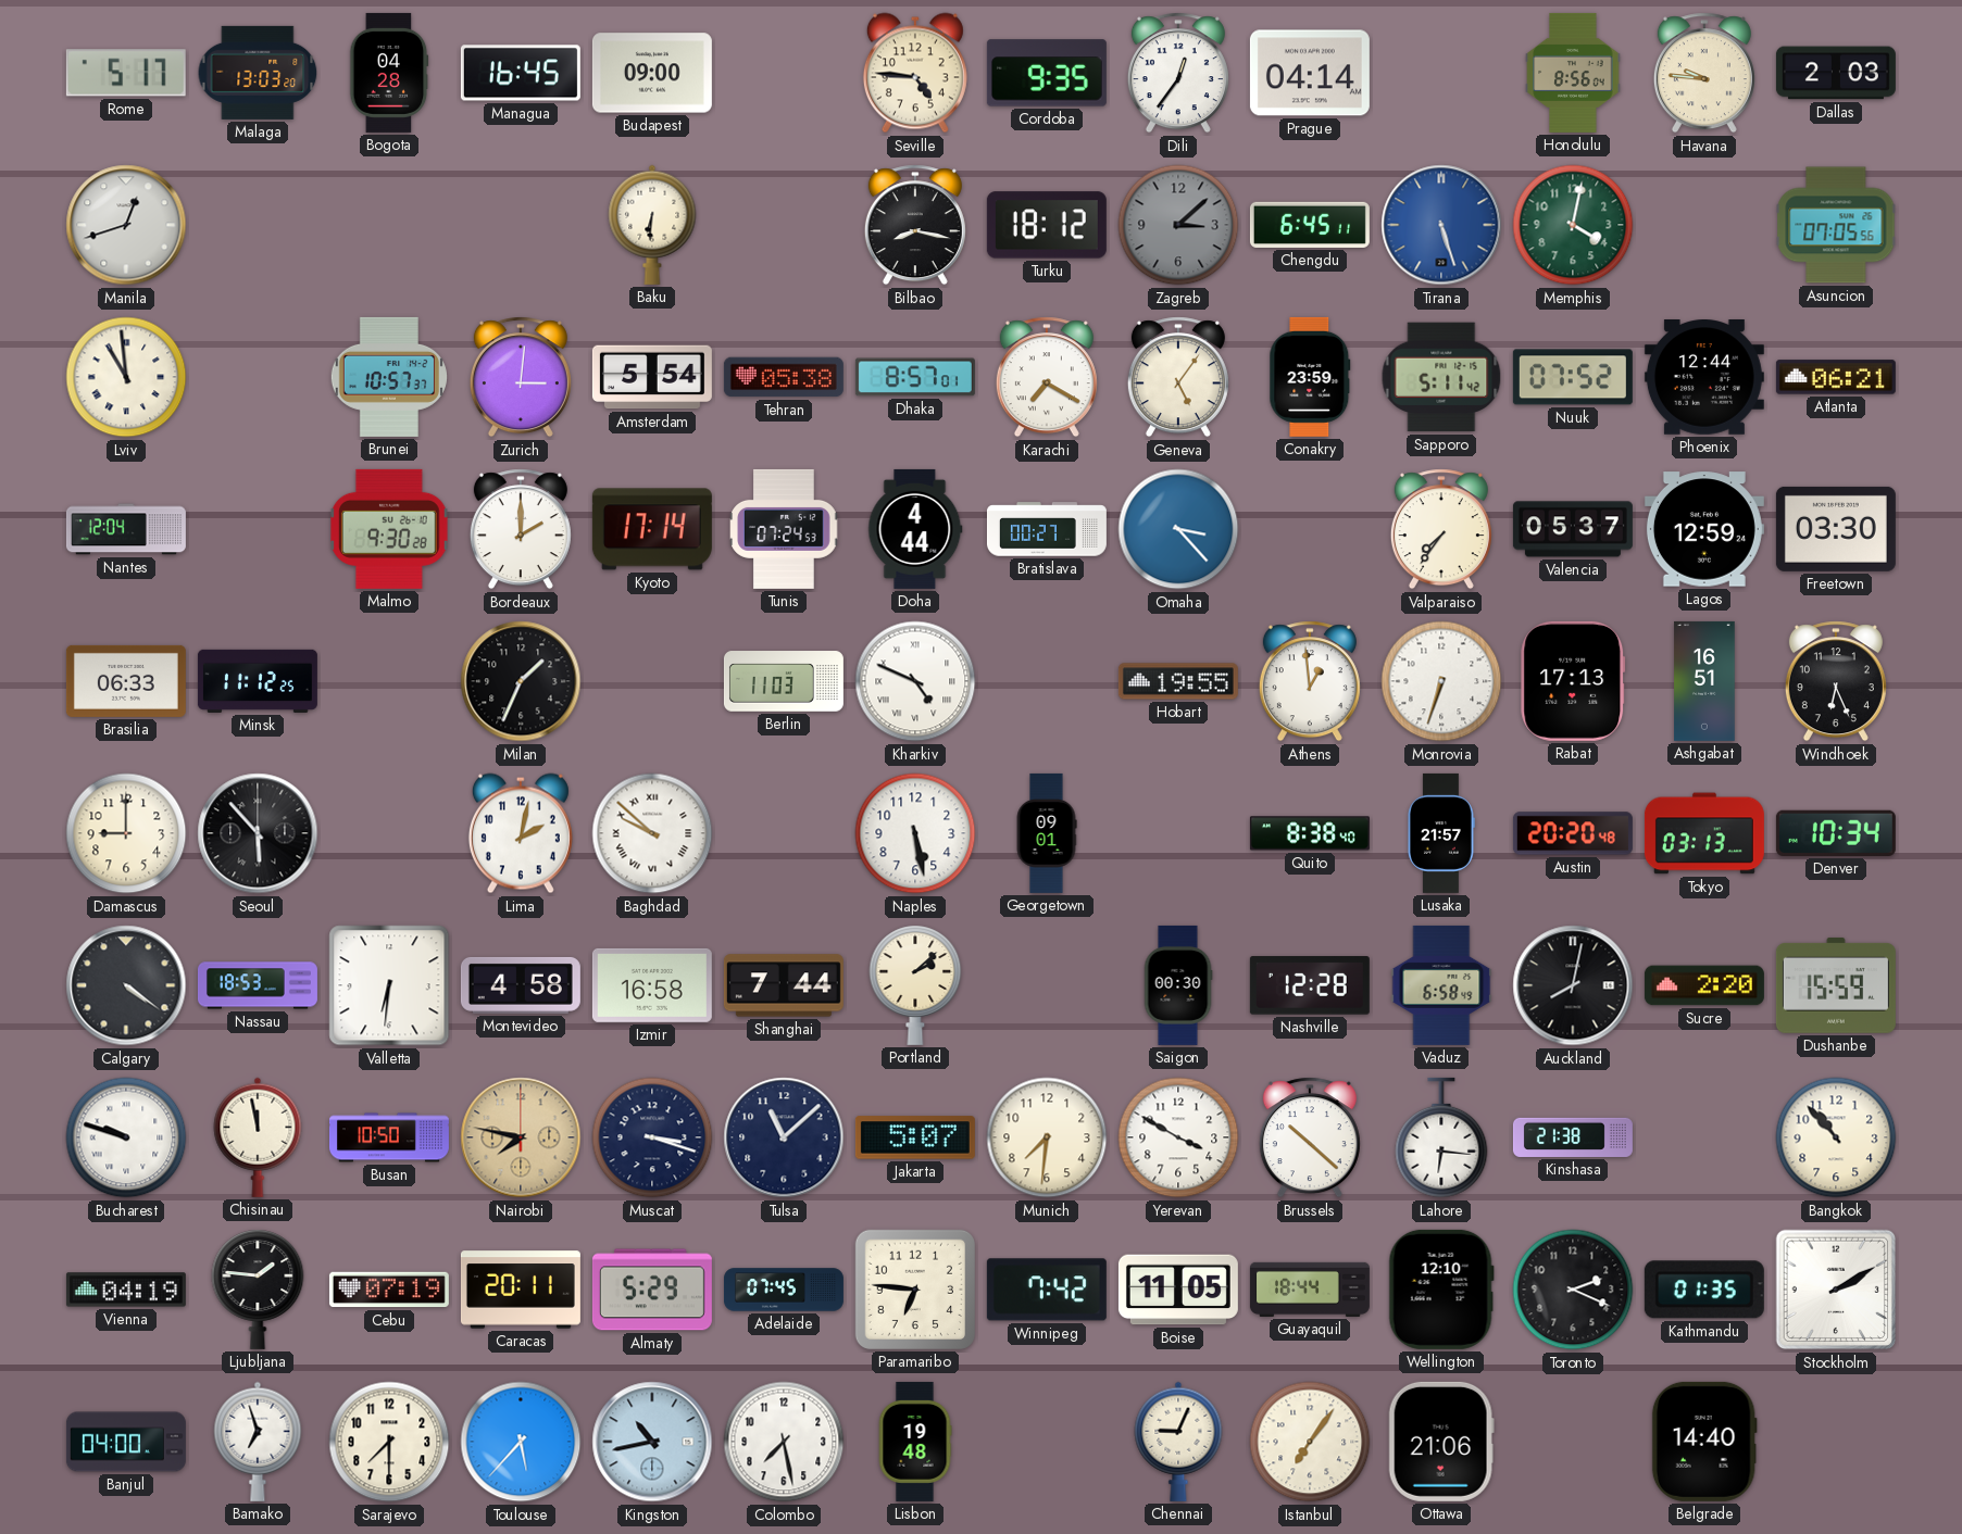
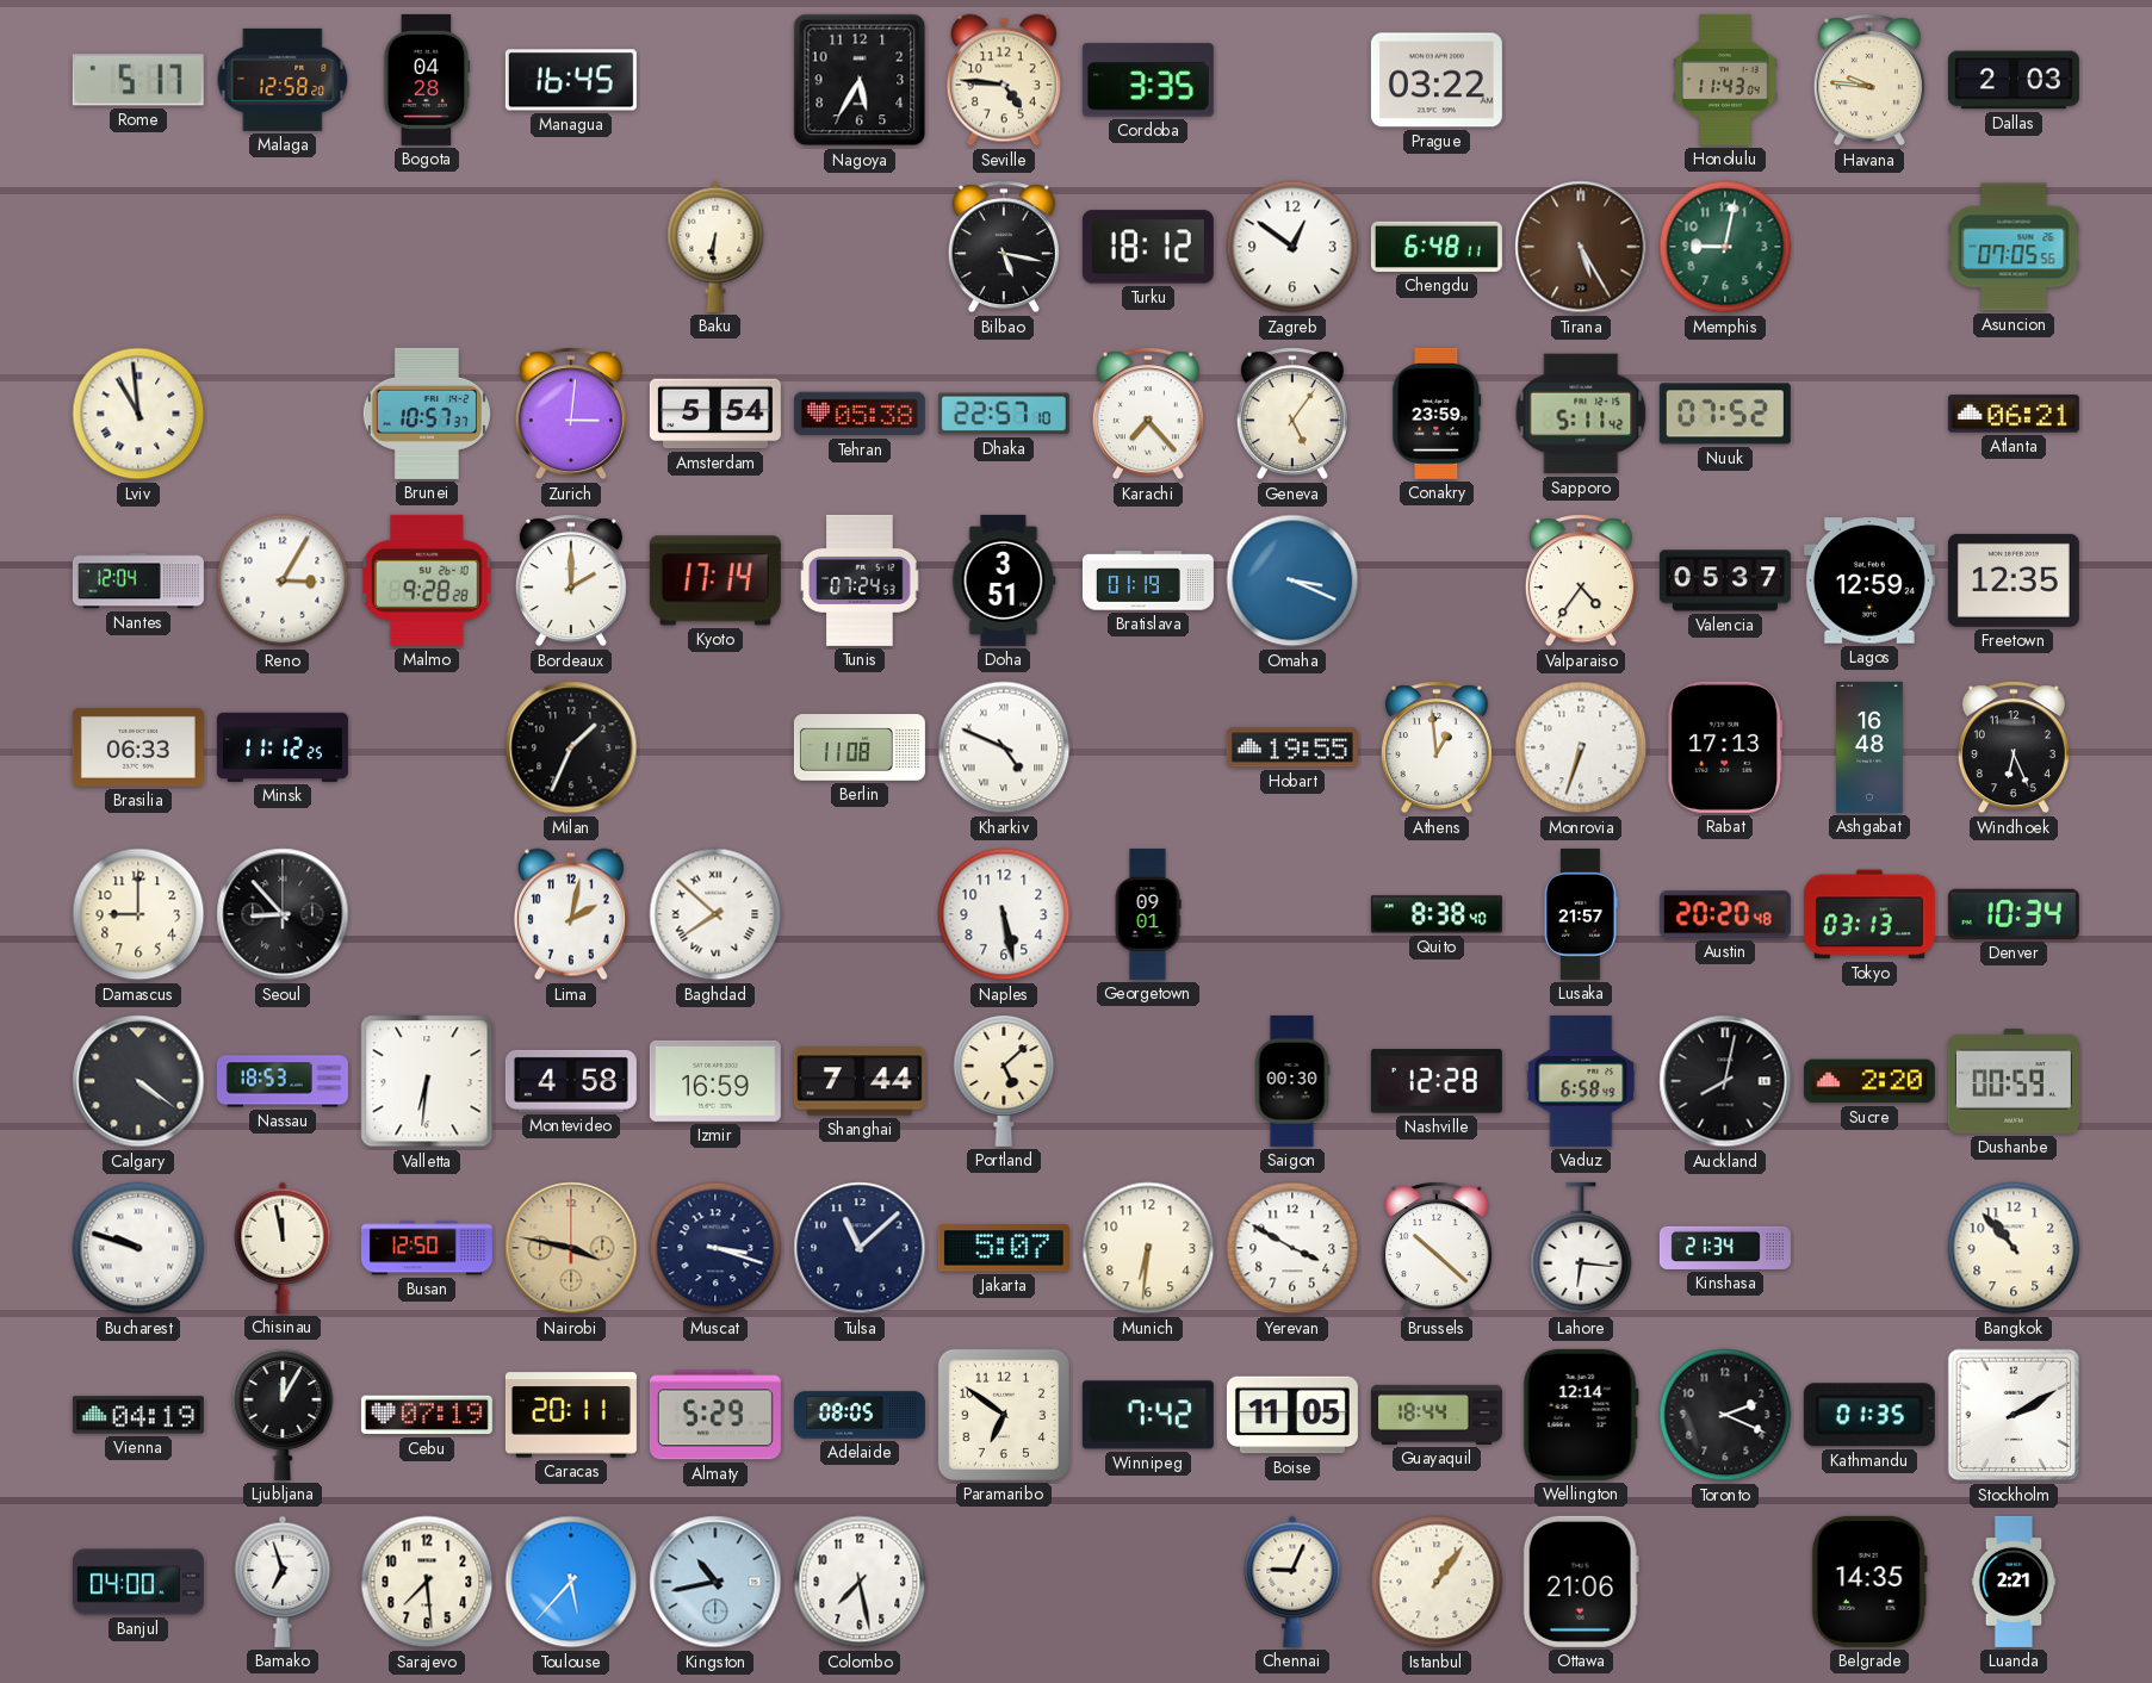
Malaga: 13:03 -> 12:58
Budapest: 09:00 -> none
Nagoya: none -> 5:35
Cordoba: 9:35 -> 3:35
Dili: 12:36 -> none
Prague: 04:14 -> 03:22
Honolulu: 8:56 -> 11:43
Manila: 12:42 -> none
Bilbao: 8:17 -> 5:17
Zagreb: 3:08 -> 12:51
Zagreb dial: grey -> white
Chengdu: 6:45 -> 6:48
Tirana: 5:27 -> 5:25
Tirana dial: blue -> brown
Memphis: 4:02 -> 9:02
Dhaka: 8:57 -> 22:57
Karachi: 7:20 -> 7:23
Phoenix: 12:44 -> none
Reno: none -> 3:05
Malmo: 9:30 -> 9:28
Doha: 4:44 -> 3:51
Bratislava: 00:27 -> 01:19
Omaha: 3:23 -> 3:19
Valparaiso: 7:36 -> 4:36
Freetown: 03:30 -> 12:35
Berlin: 11:03 -> 11:08
Ashgabat: 16:51 -> 16:48
Seoul: 5:53 -> 8:53
Baghdad: 9:52 -> 7:52
Izmir: 16:58 -> 16:59
Portland: 2:08 -> 5:08
Dushanbe: 15:59 -> 00:59
Busan: 10:50 -> 12:50
Nairobi: 7:47 -> 3:47
Munich: 7:31 -> 6:31
Kinshasa: 21:38 -> 21:34
Ljubljana: 1:46 -> 12:05
Adelaide: 07:45 -> 08:05
Paramaribo: 6:46 -> 6:51
Wellington: 12:10 -> 12:14
Sarajevo: 7:30 -> 7:29
Lisbon: 19:48 -> none
Istanbul: 7:06 -> 1:06
Belgrade: 14:40 -> 14:35
Luanda: none -> 2:21
